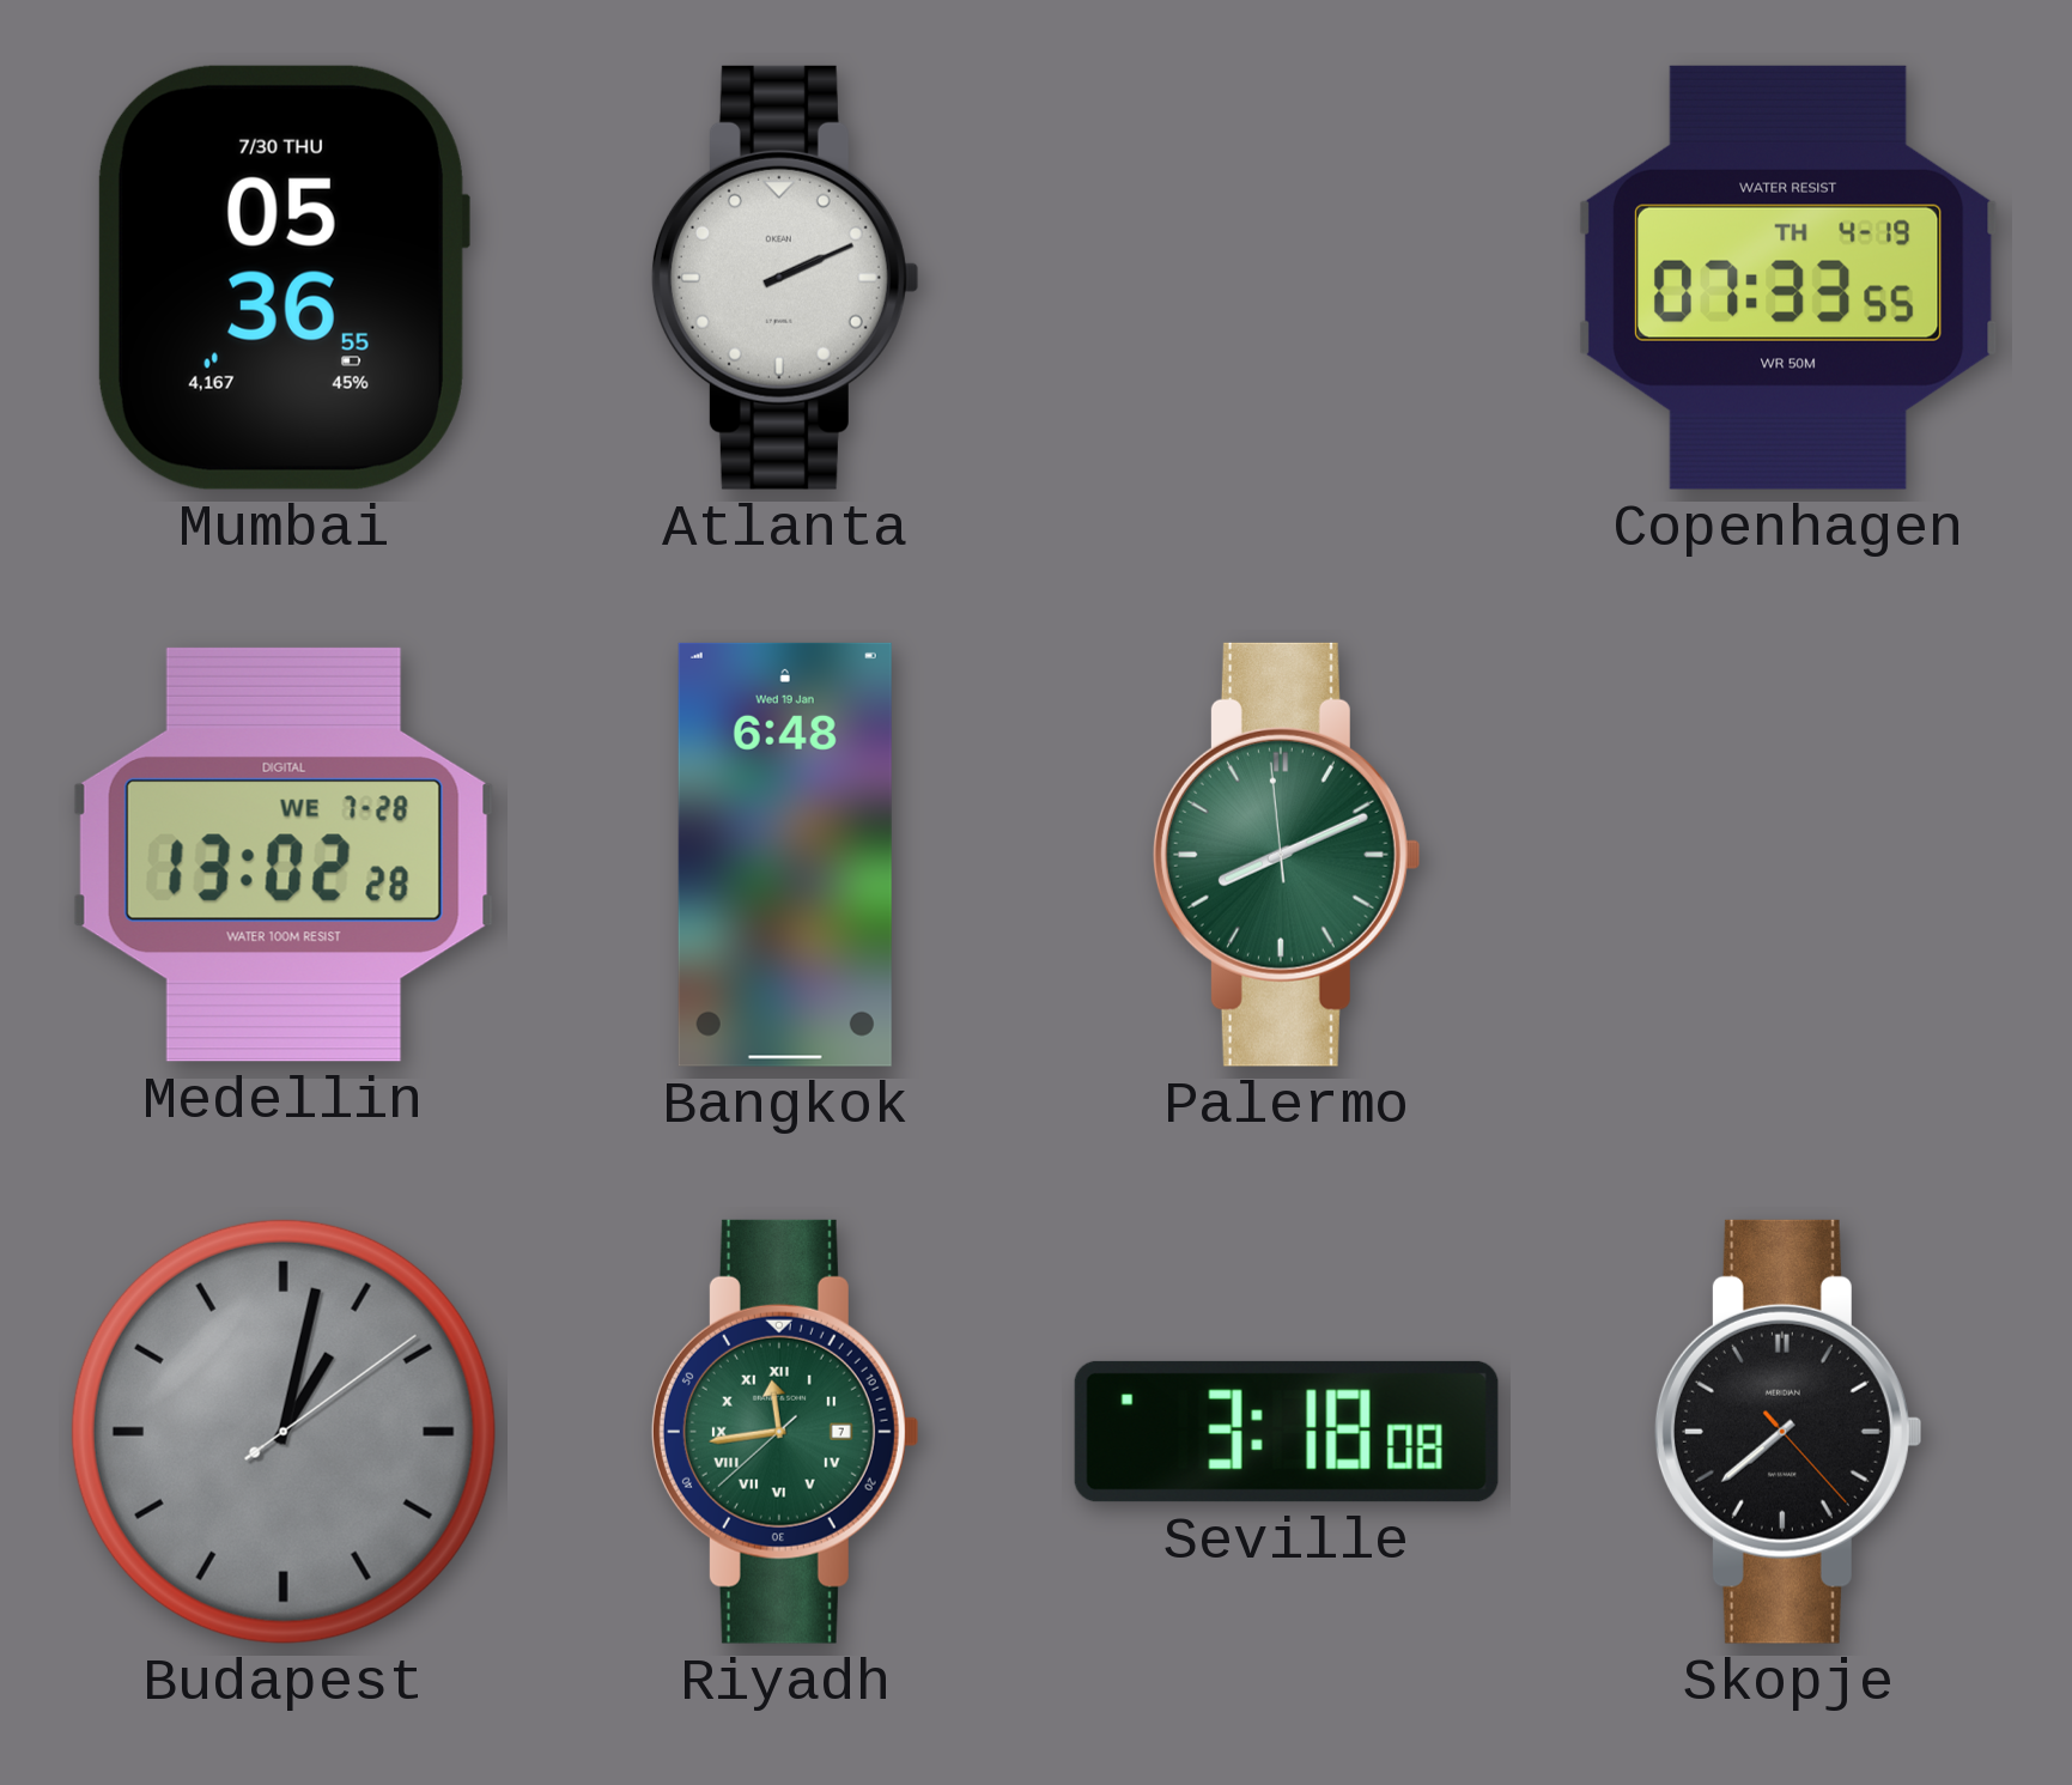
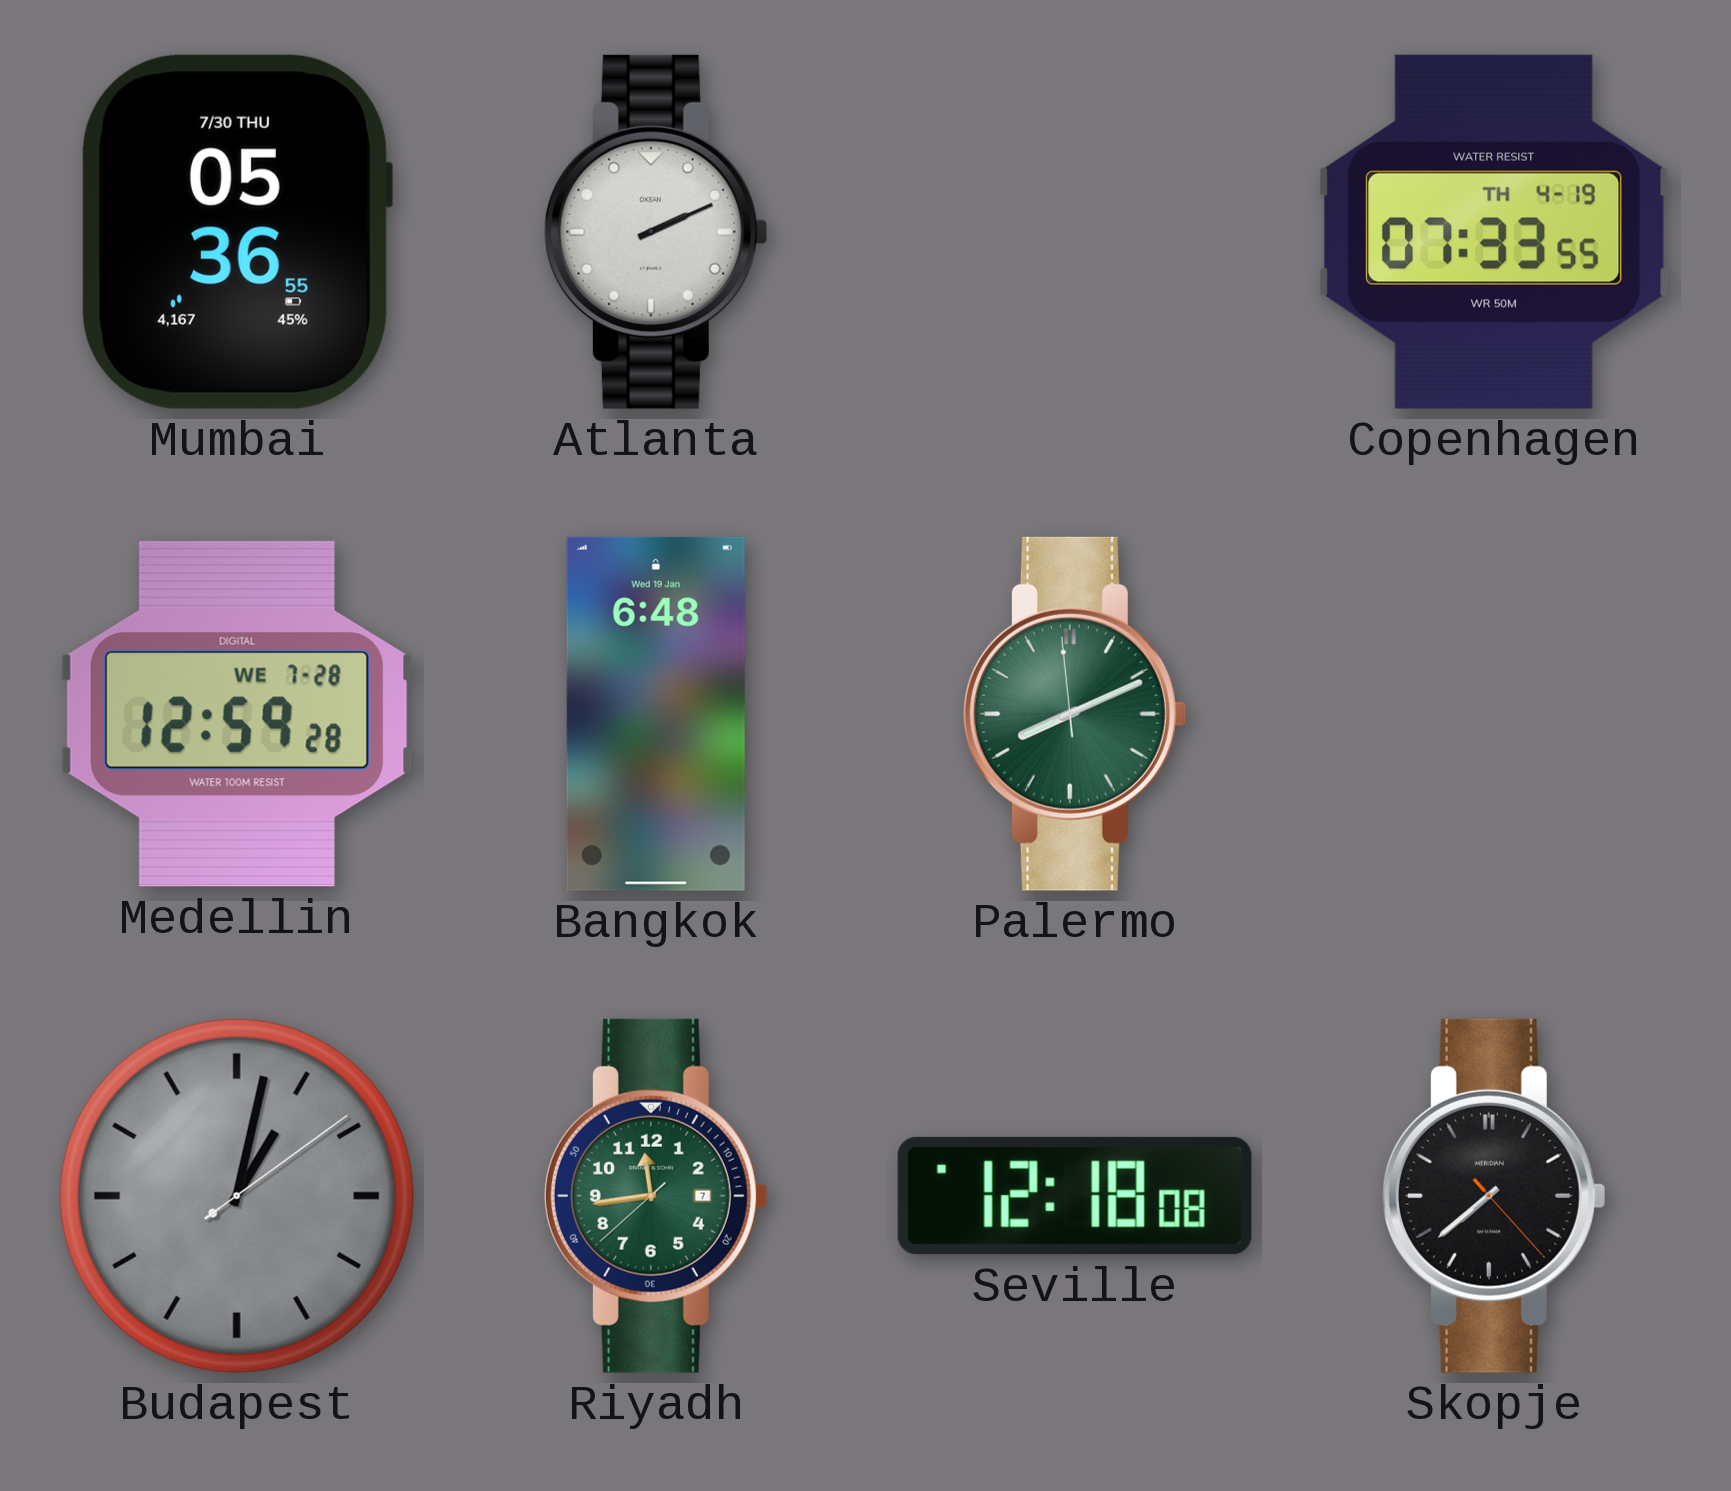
Medellin: 13:02 -> 12:59
Riyadh numerals: Roman -> Arabic
Seville: 3:18 -> 12:18
